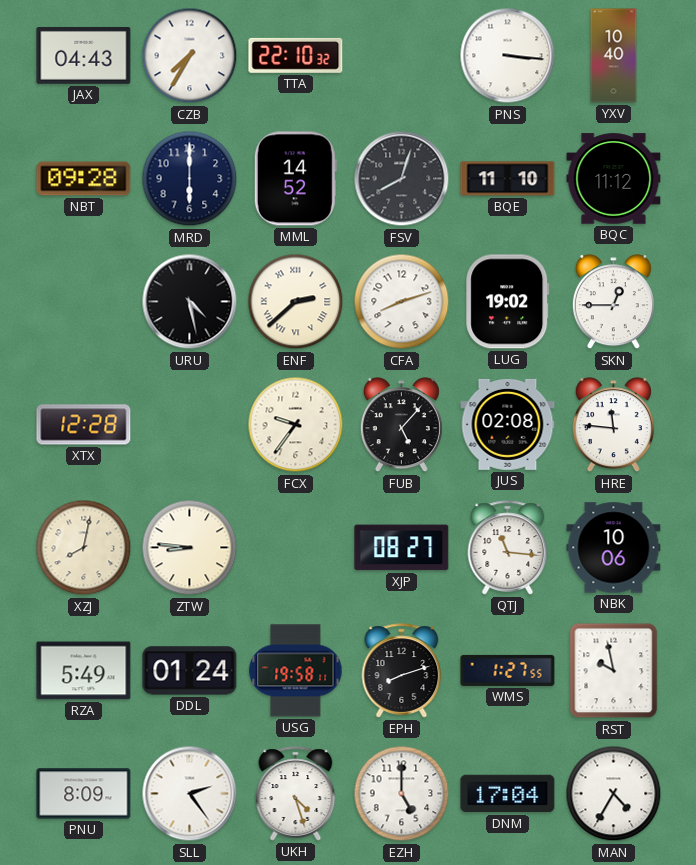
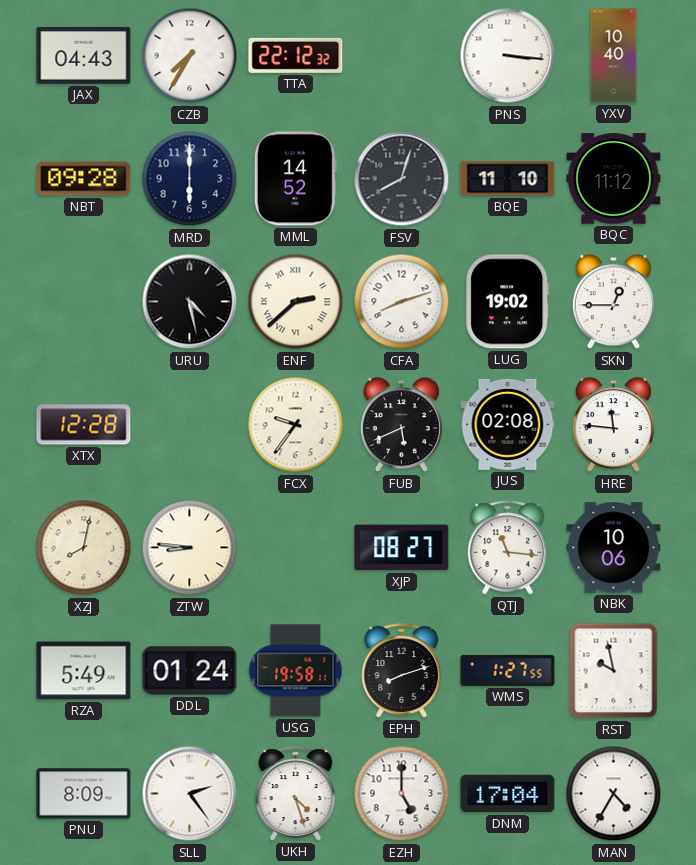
TTA: 22:10 -> 22:12
FUB: 5:07 -> 5:41
